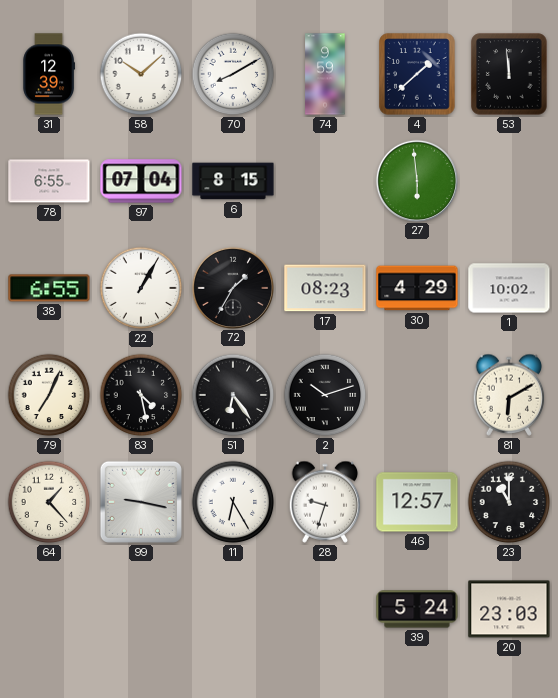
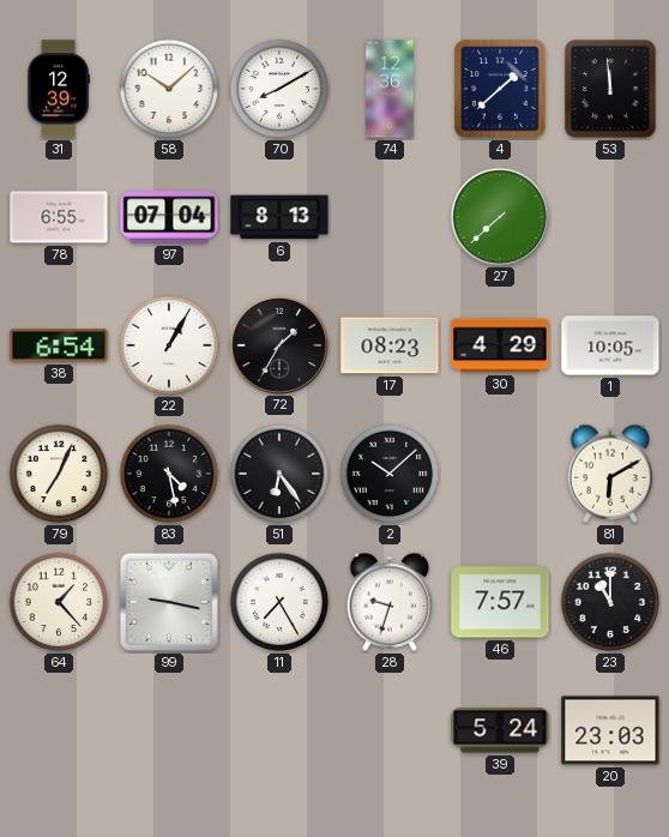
74: 9:59 -> 12:36
6: 8:15 -> 8:13
27: 5:59 -> 7:38
38: 6:55 -> 6:54
1: 10:02 -> 10:05
2: 10:12 -> 10:08
11: 6:25 -> 7:25
46: 12:57 -> 7:57
